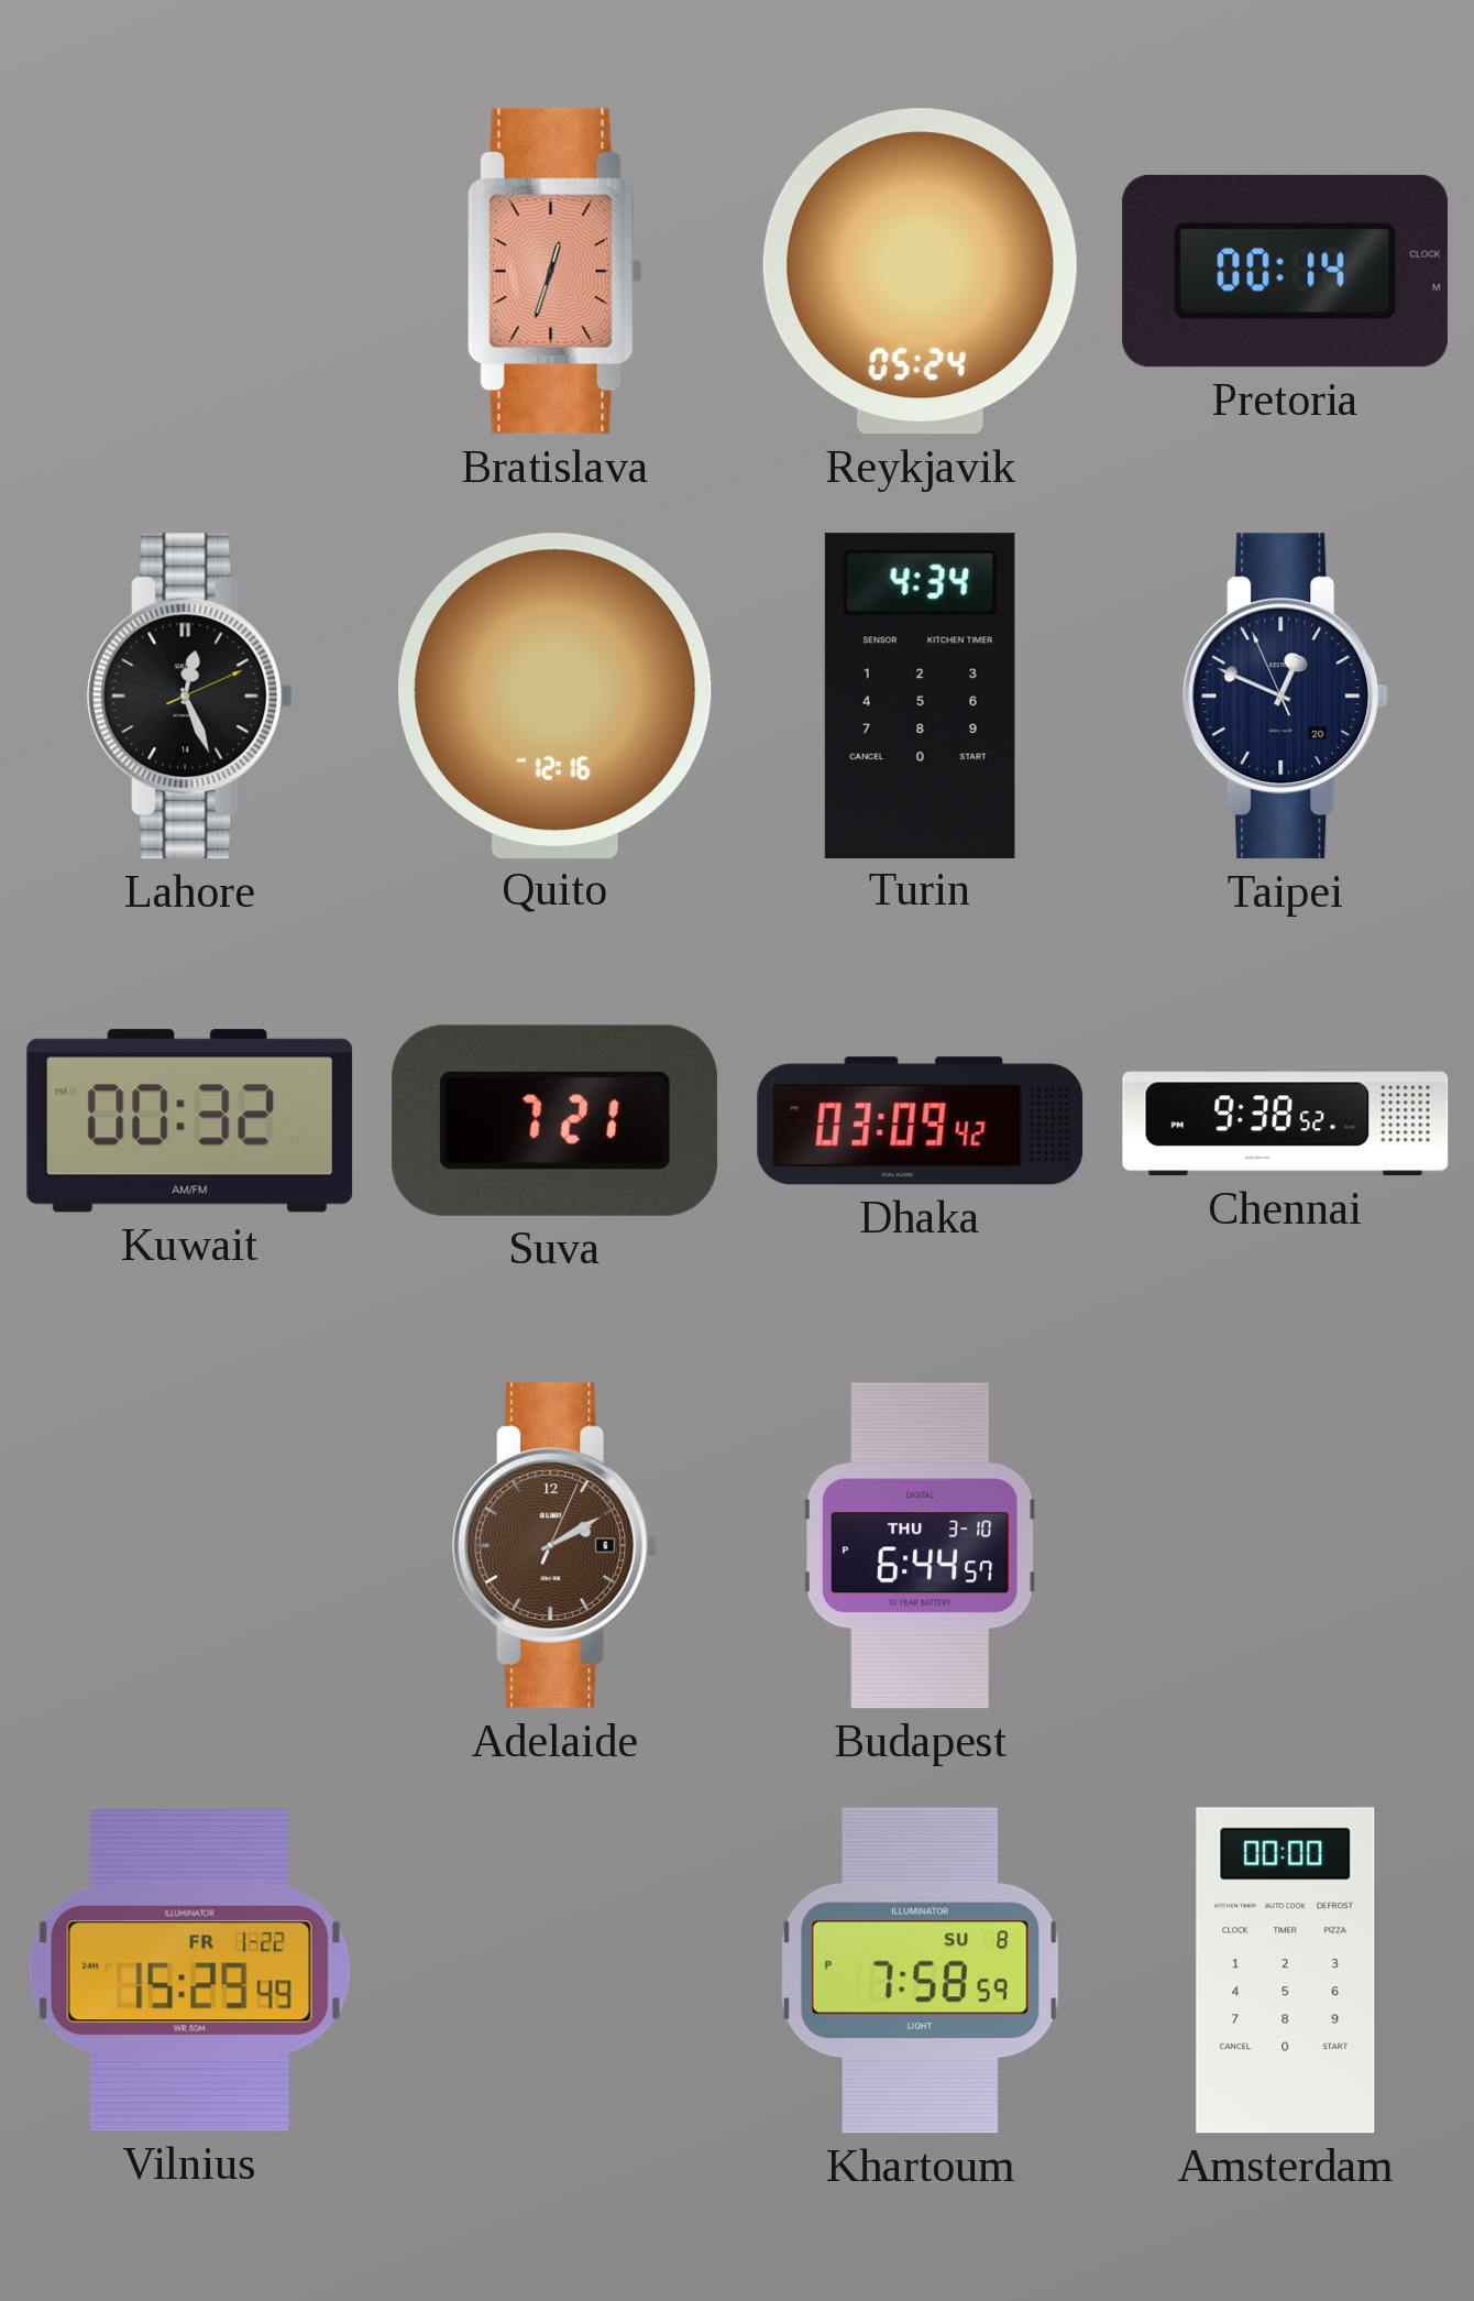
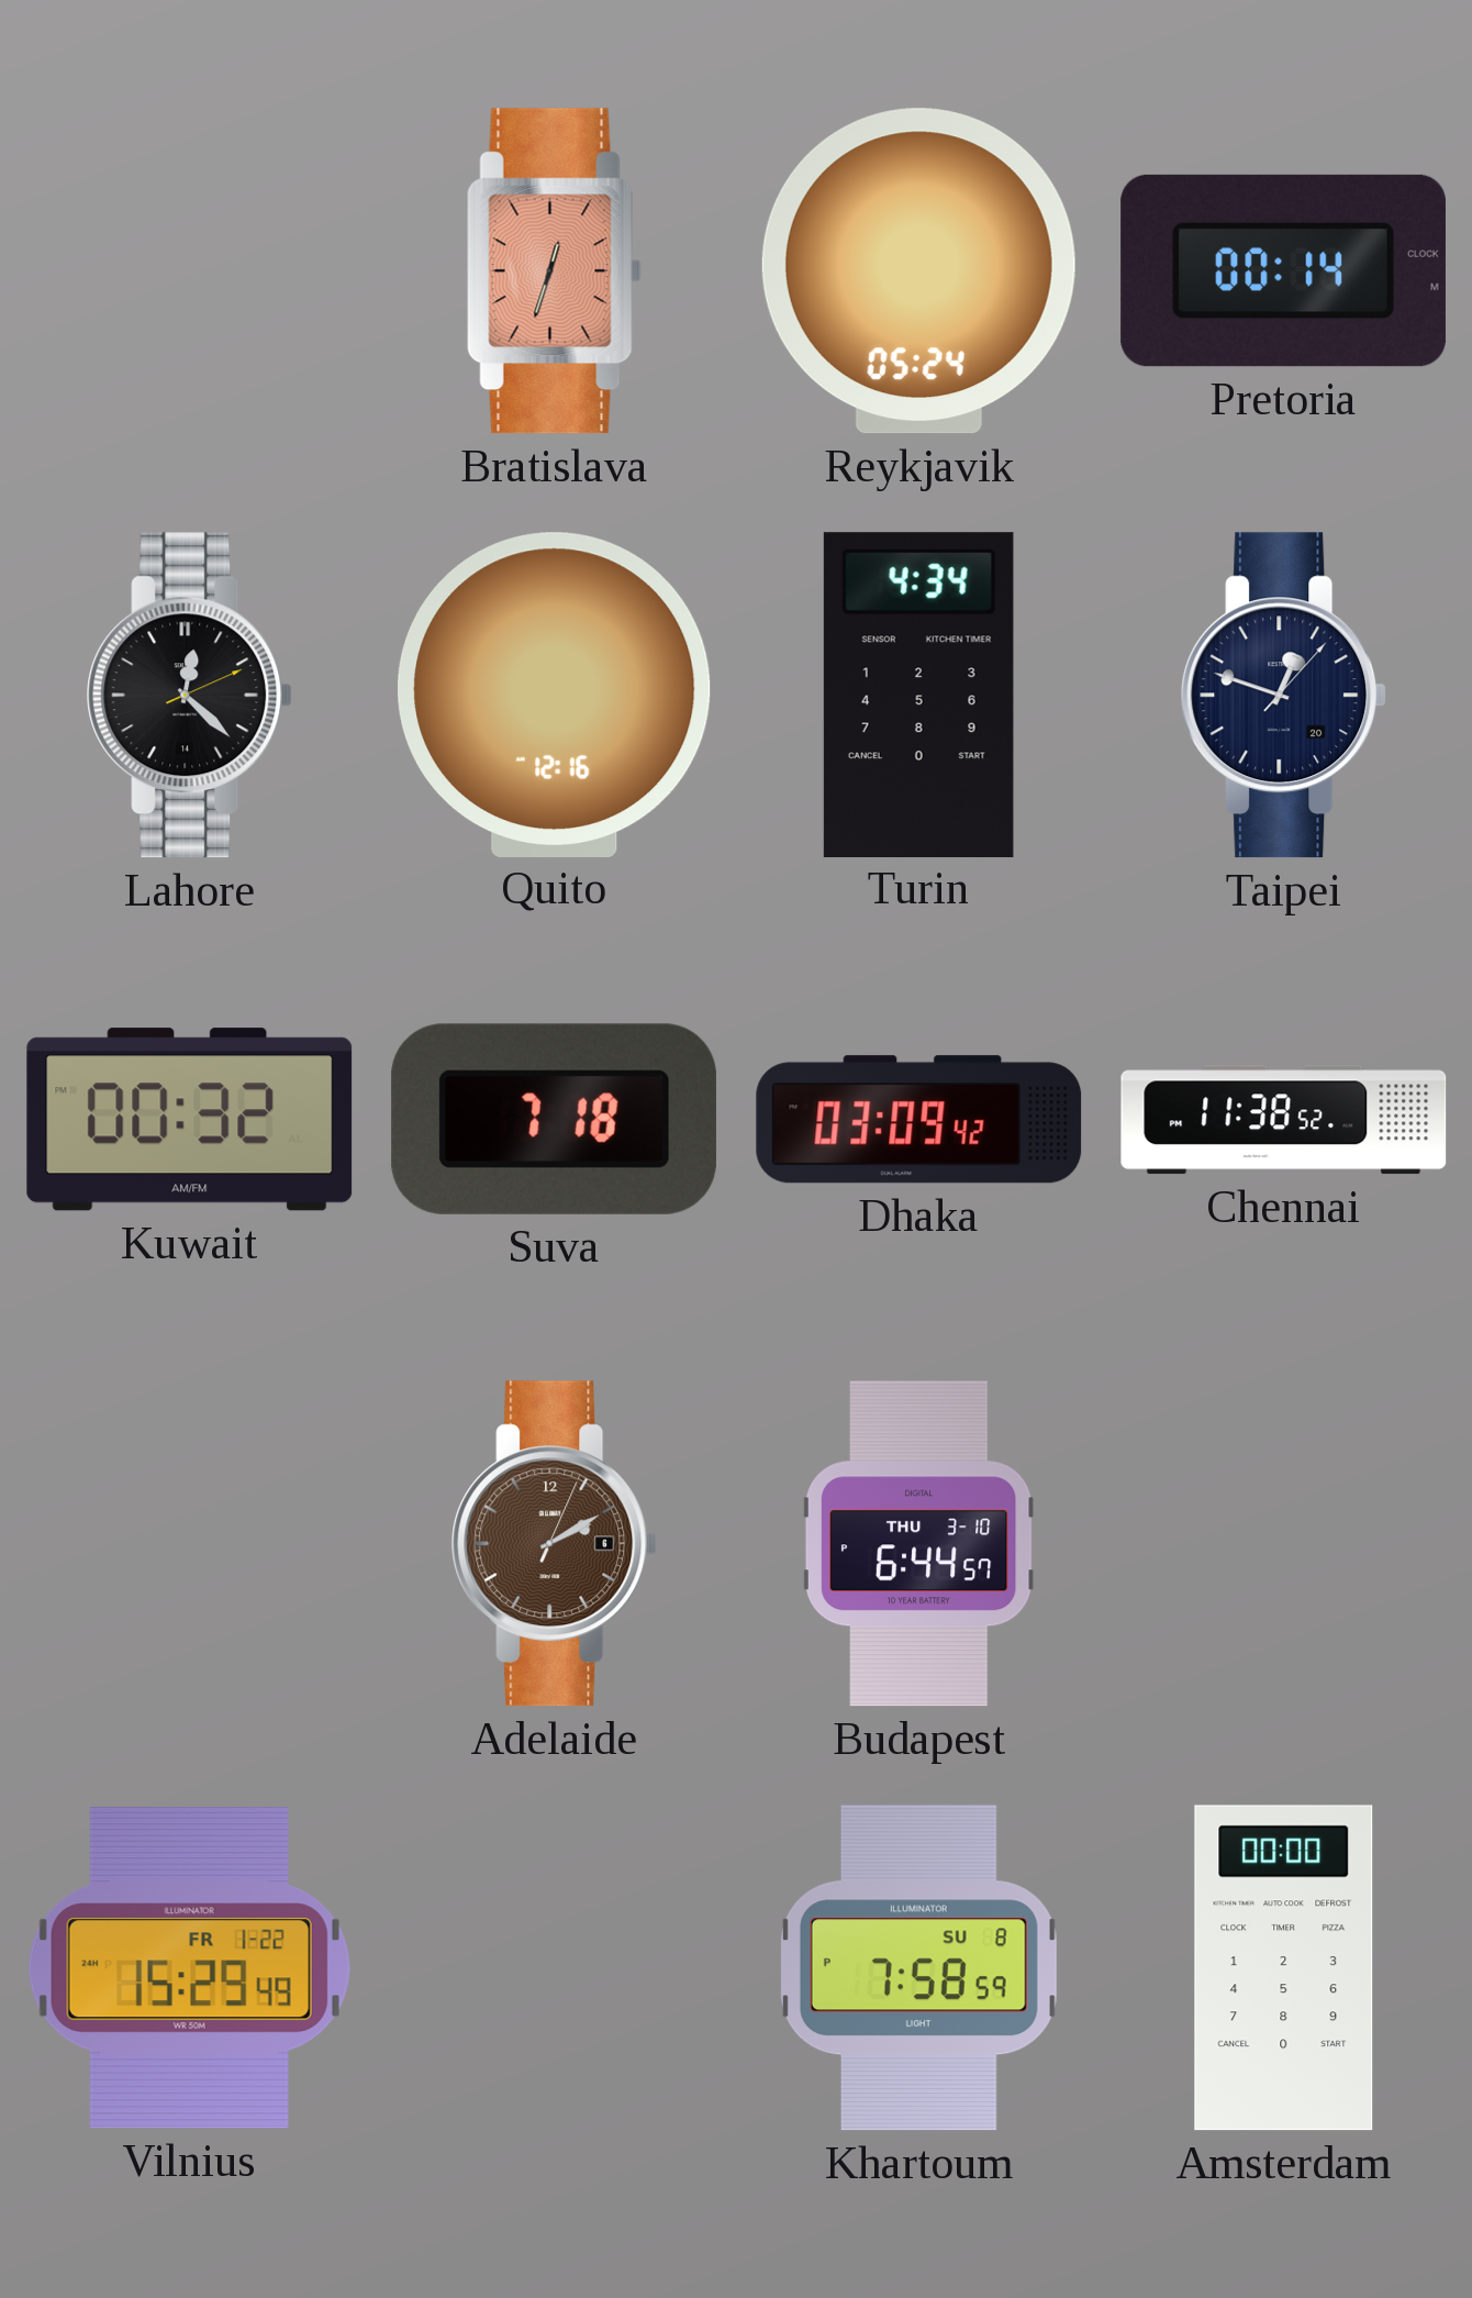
Lahore: 12:26 -> 12:22
Taipei: 12:48:56 -> 12:48:07
Suva: 7:21 -> 7:18
Chennai: 9:38 -> 11:38
